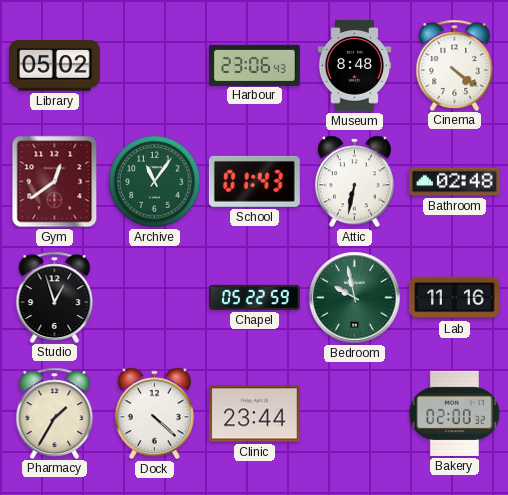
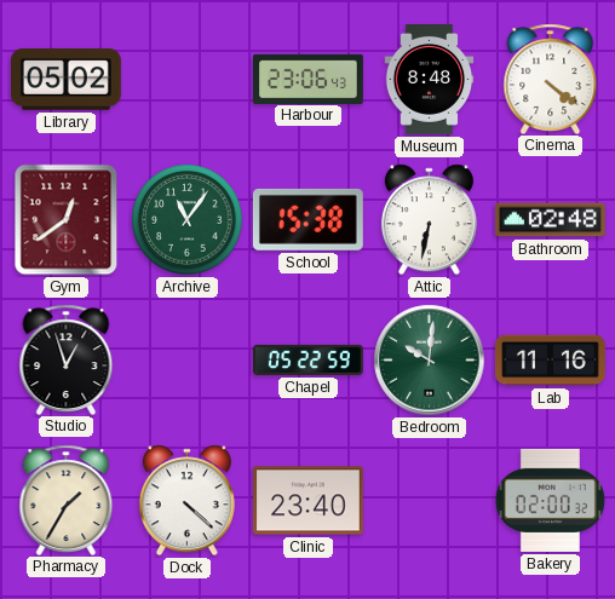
School: 01:43 -> 15:38
Bedroom: 9:58 -> 10:01
Clinic: 23:44 -> 23:40
